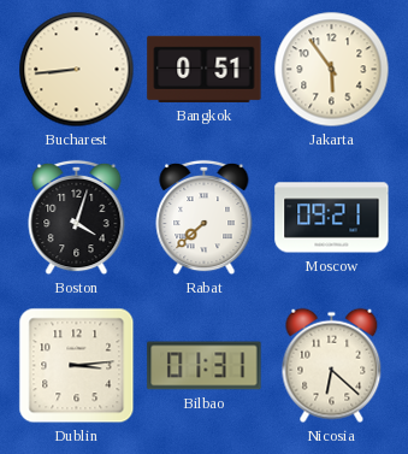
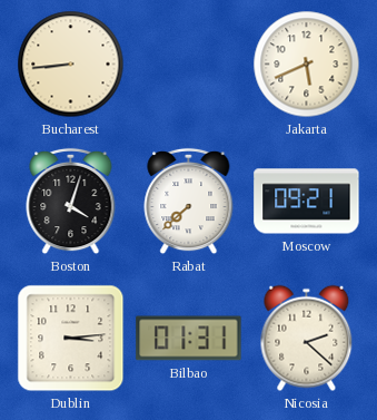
Bangkok: 0:51 -> none
Jakarta: 5:54 -> 5:41
Nicosia: 6:22 -> 2:22
